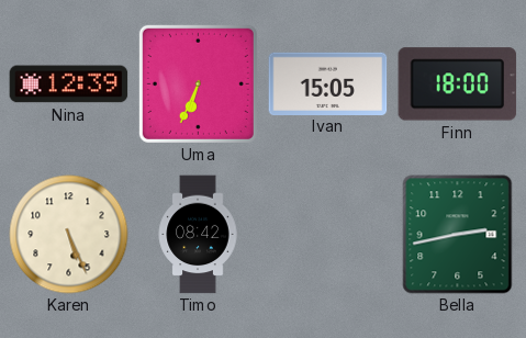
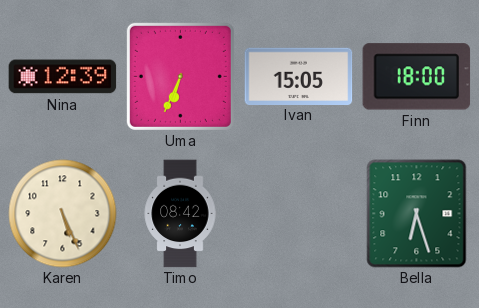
Bella: 2:43 -> 6:27
